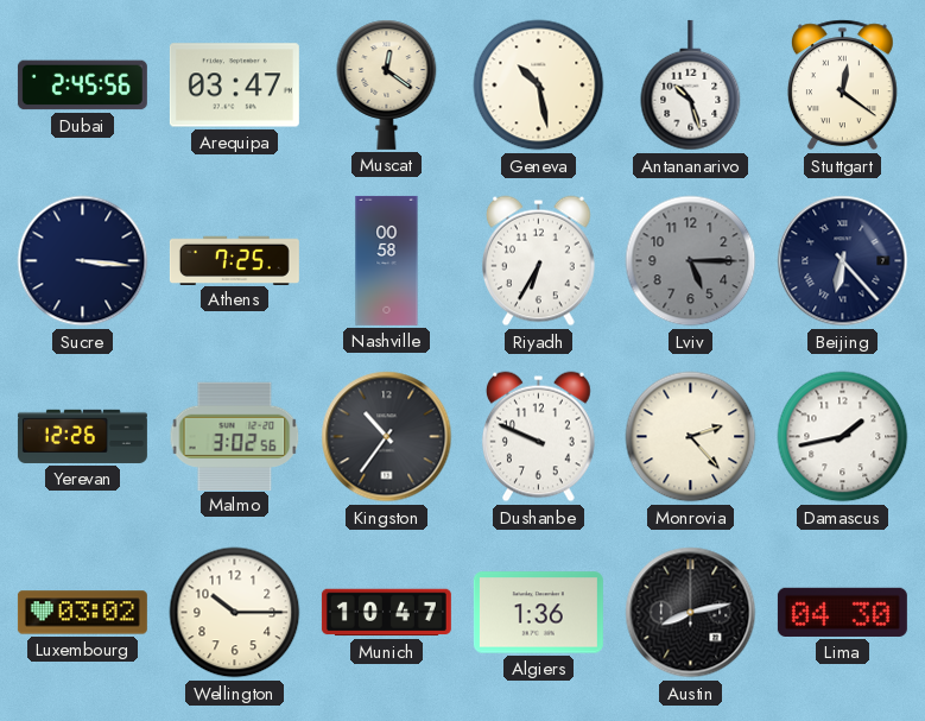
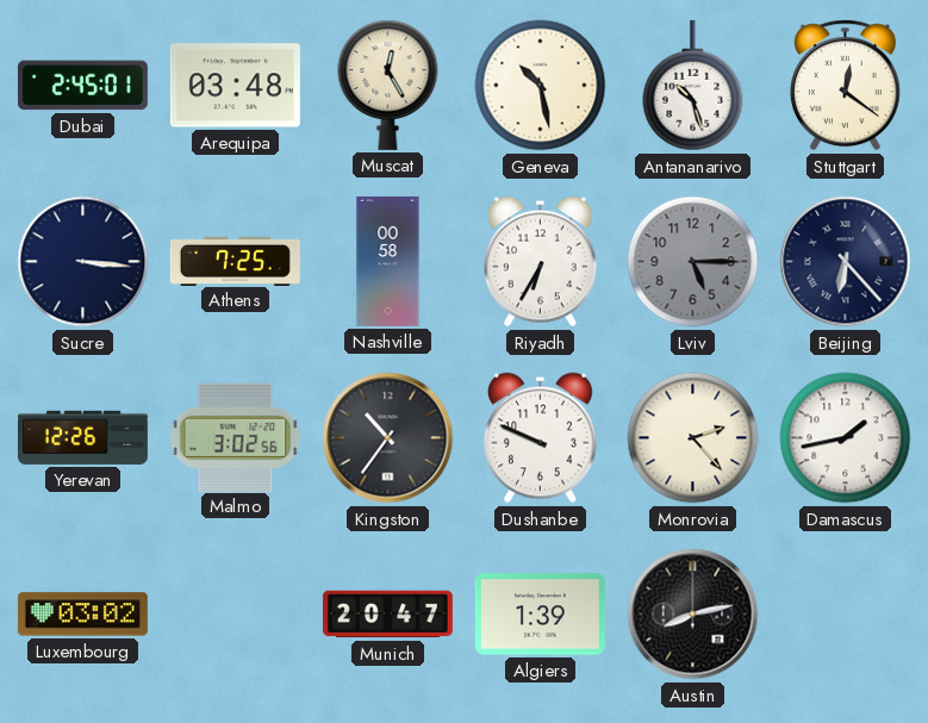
Dubai: 2:45:56 -> 2:45:01
Arequipa: 03:47 -> 03:48
Muscat: 12:21 -> 12:25
Wellington: 10:15 -> none
Munich: 10:47 -> 20:47
Algiers: 1:36 -> 1:39
Lima: 04:30 -> none
